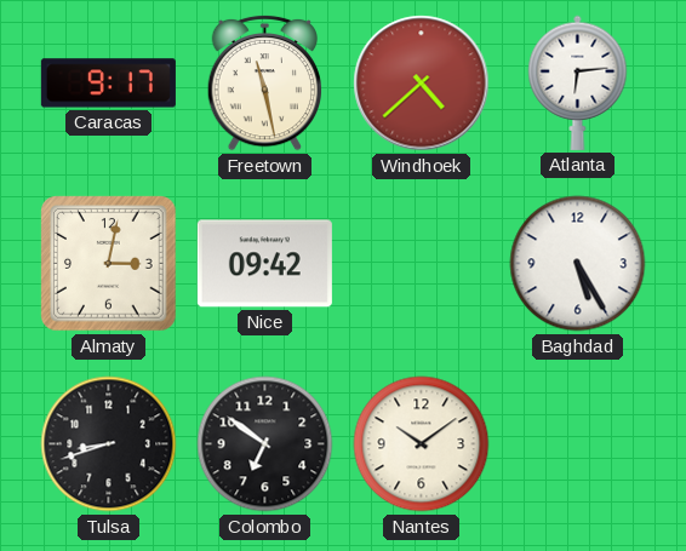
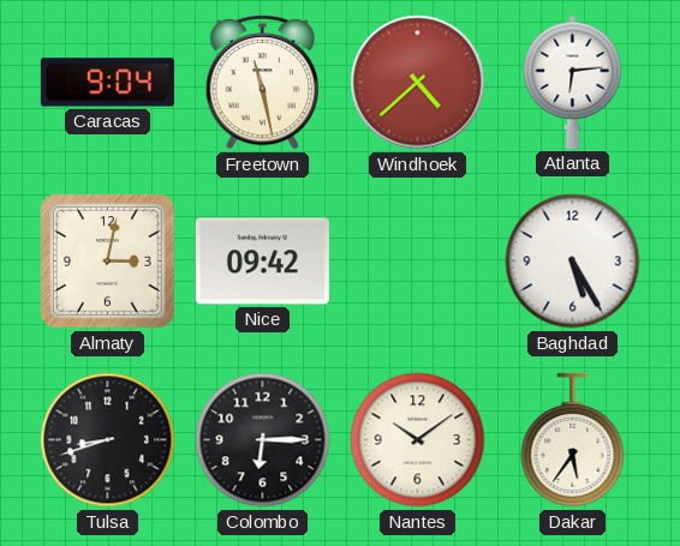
Caracas: 9:17 -> 9:04
Colombo: 6:51 -> 6:15
Dakar: none -> 5:36
